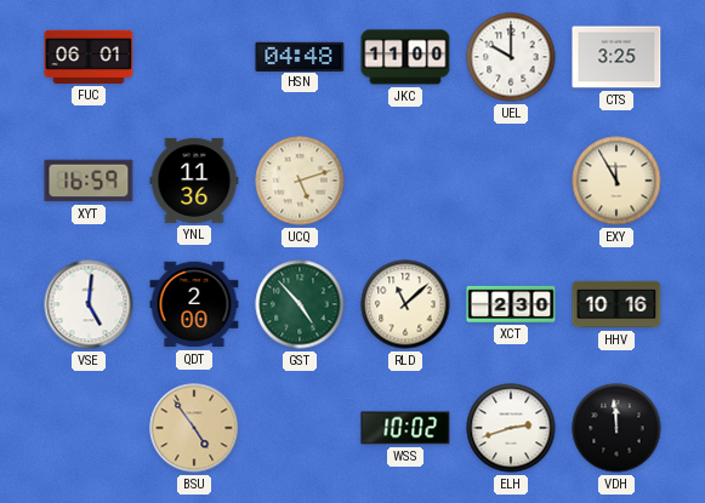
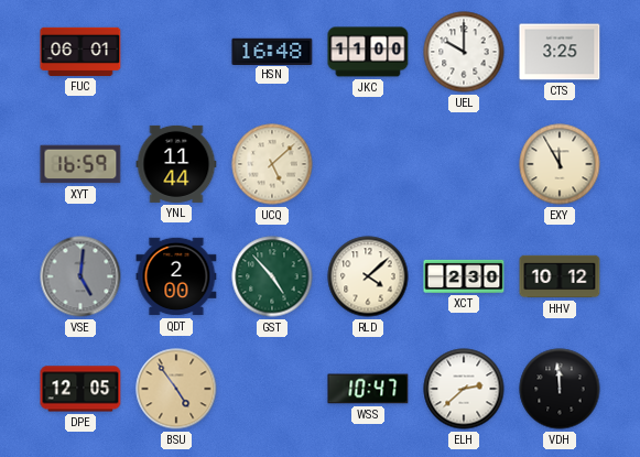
HSN: 04:48 -> 16:48
YNL: 11:36 -> 11:44
UCQ: 5:12 -> 5:08
VSE dial: white -> grey
RLD: 11:08 -> 4:08
HHV: 10:16 -> 10:12
DPE: none -> 12:05
WSS: 10:02 -> 10:47
ELH: 2:42 -> 2:38
